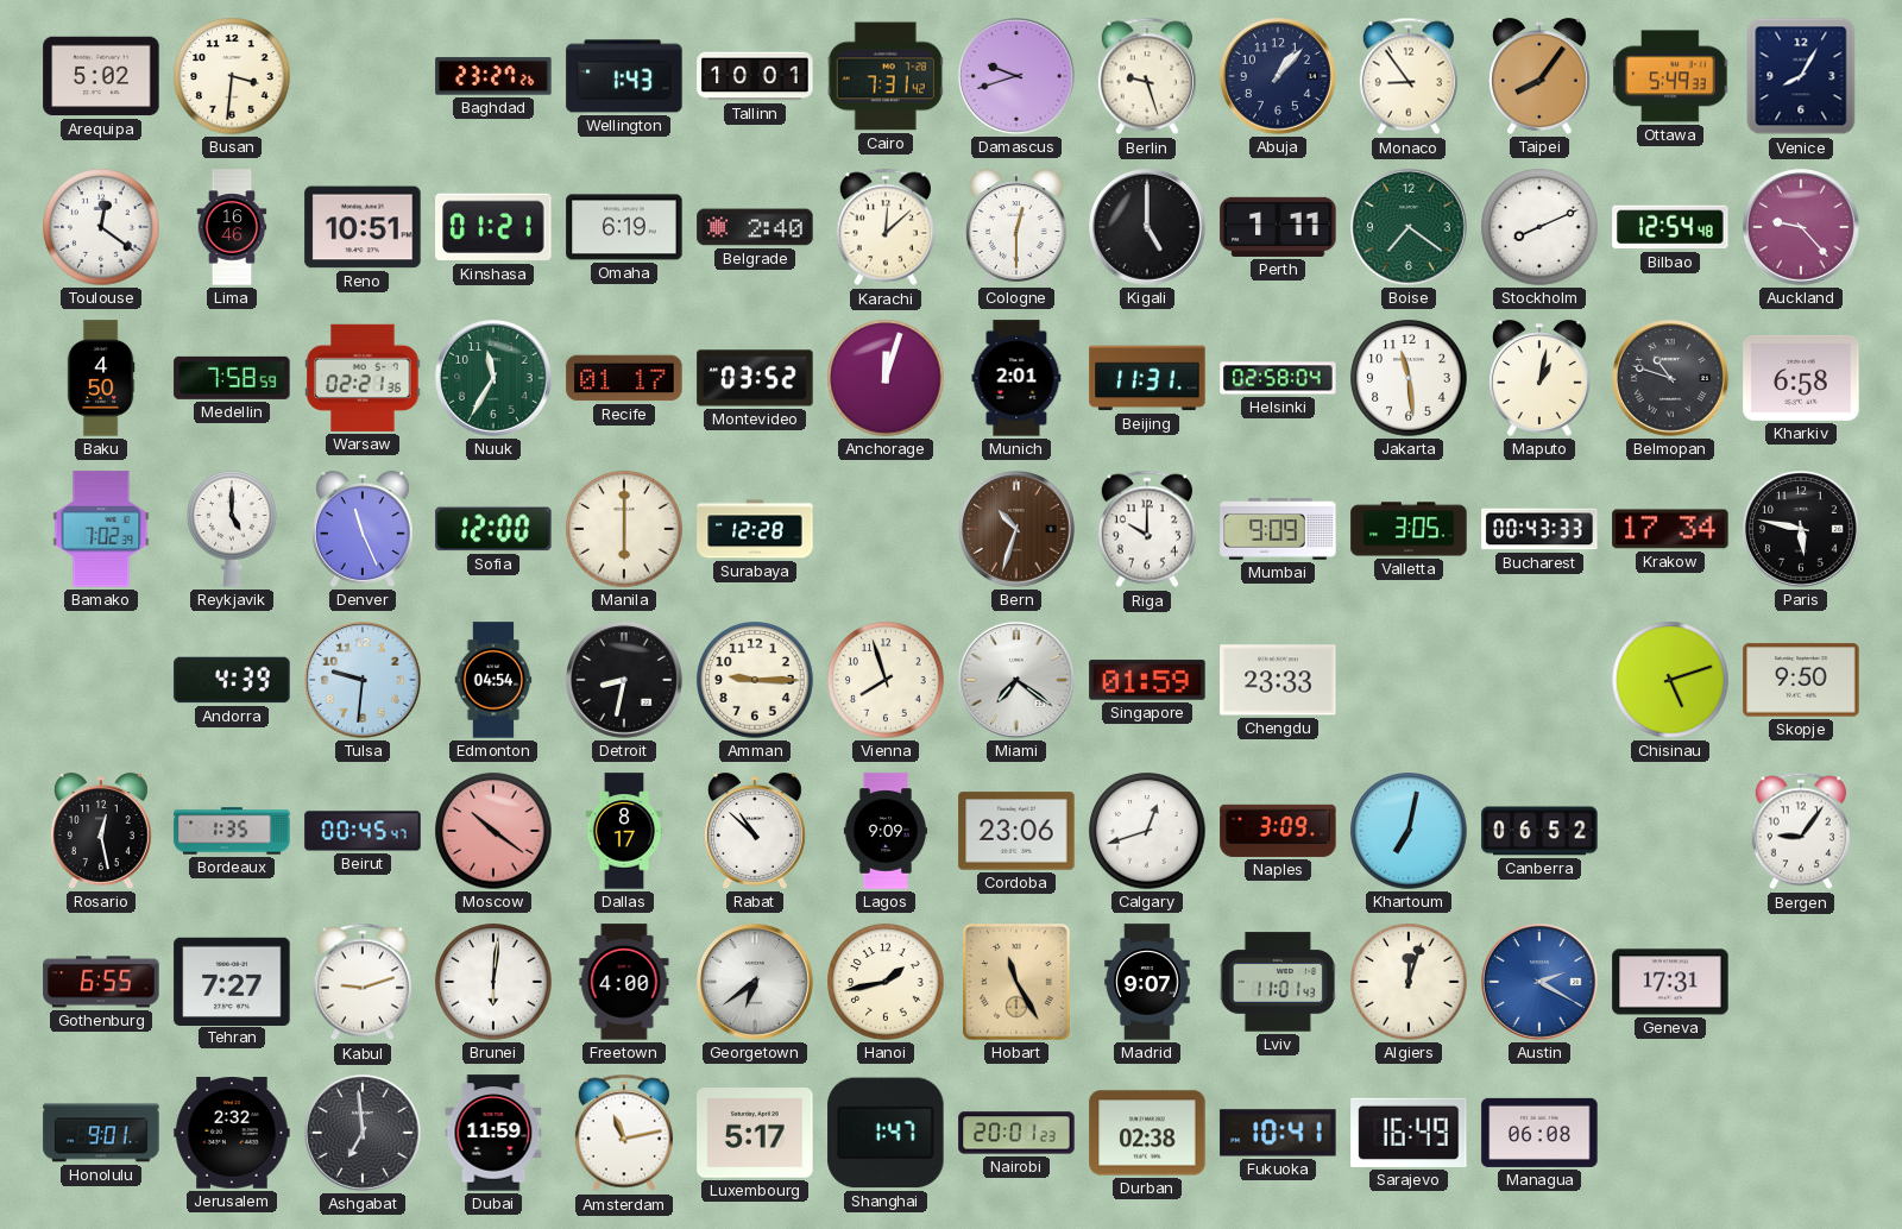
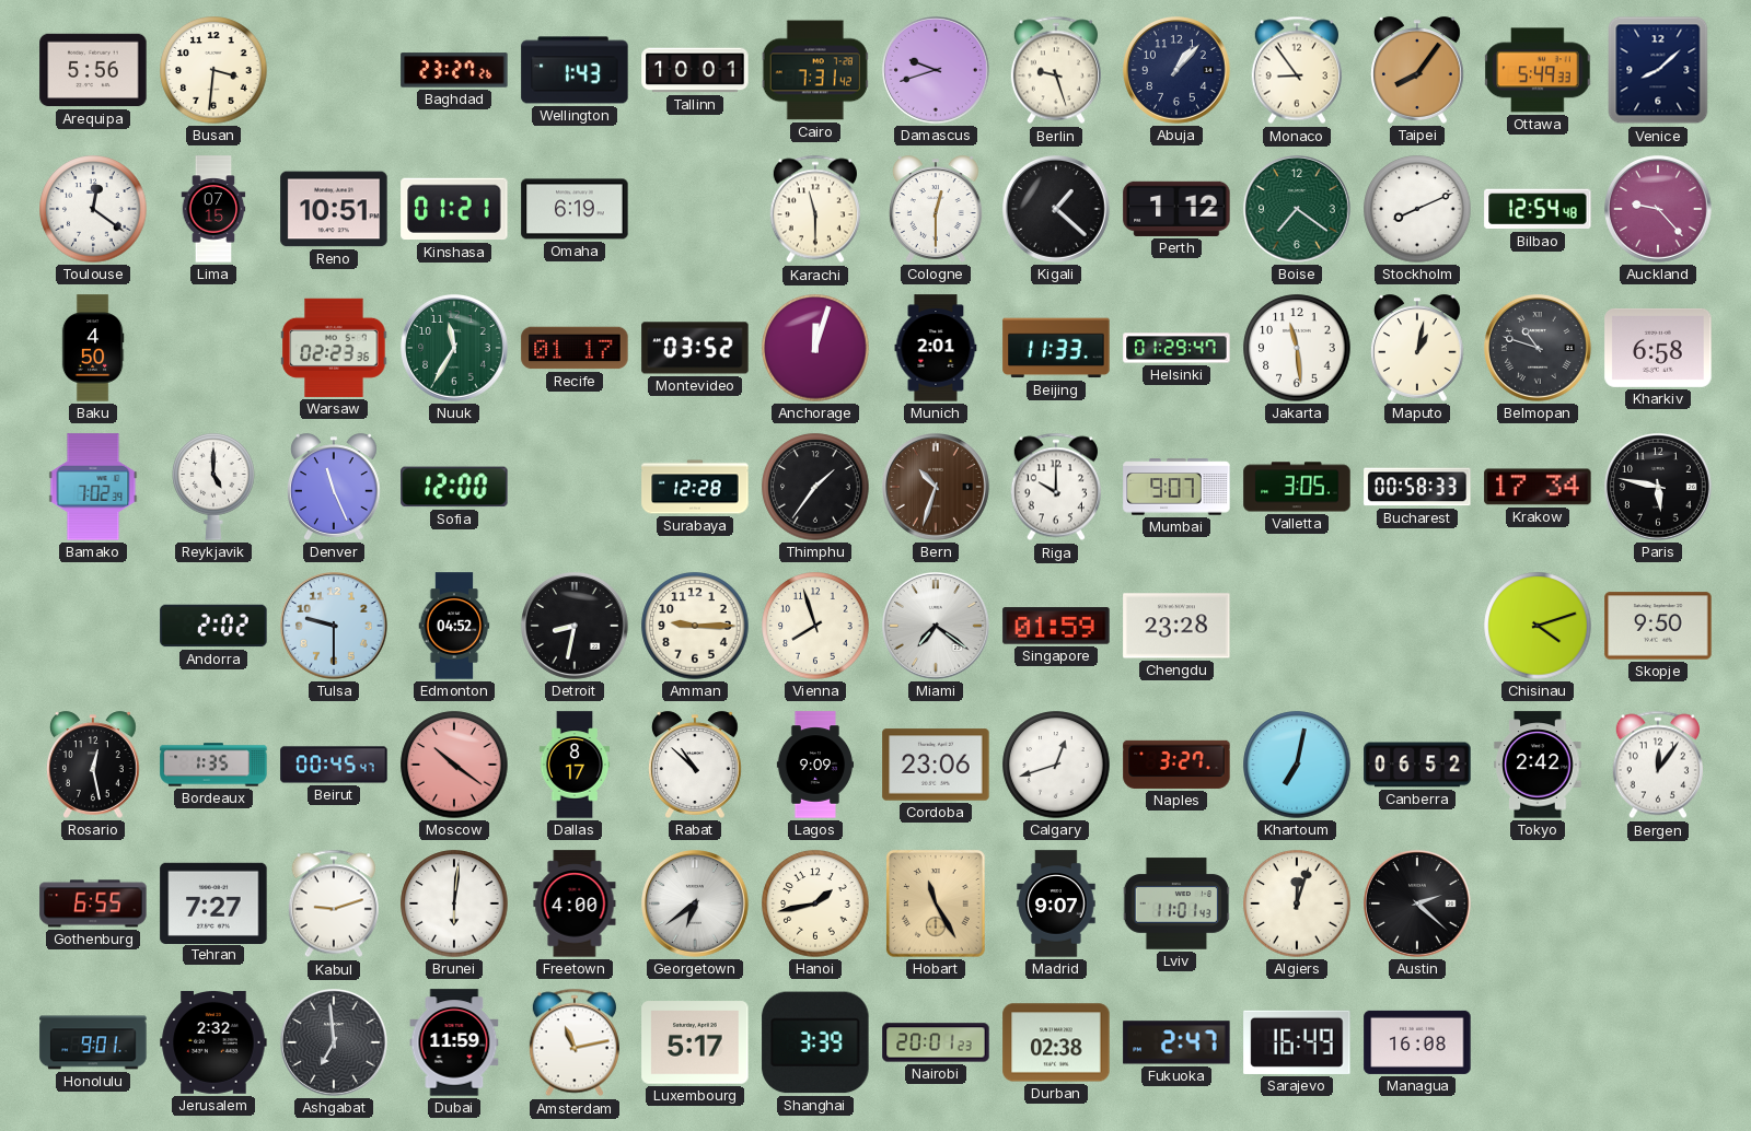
Arequipa: 5:02 -> 5:56
Venice: 8:05 -> 8:08
Lima: 16:46 -> 07:15
Belgrade: 2:40 -> none
Karachi: 12:08 -> 11:30
Kigali: 5:00 -> 1:22
Perth: 1:11 -> 1:12
Medellin: 7:58 -> none
Warsaw: 02:21 -> 02:23
Beijing: 11:31 -> 11:33
Helsinki: 02:58 -> 01:29
Manila: 6:00 -> none
Thimphu: none -> 1:36
Mumbai: 9:09 -> 9:07
Bucharest: 00:43 -> 00:58
Andorra: 4:39 -> 2:02
Tulsa: 9:31 -> 9:30
Edmonton: 04:54 -> 04:52
Chengdu: 23:33 -> 23:28
Chisinau: 5:12 -> 4:12
Naples: 3:09 -> 3:27
Tokyo: none -> 2:42
Bergen: 9:06 -> 12:06
Austin: 2:20 -> 2:22
Austin dial: blue -> black
Geneva: 17:31 -> none
Shanghai: 1:47 -> 3:39
Fukuoka: 10:41 -> 2:47
Managua: 06:08 -> 16:08
